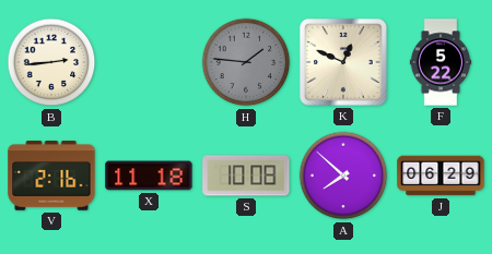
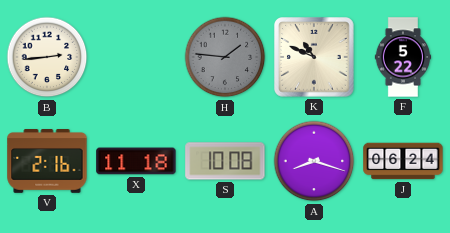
K: 12:49 -> 10:49
A: 7:52 -> 8:18
J: 06:29 -> 06:24
